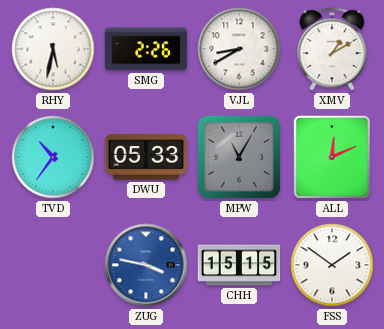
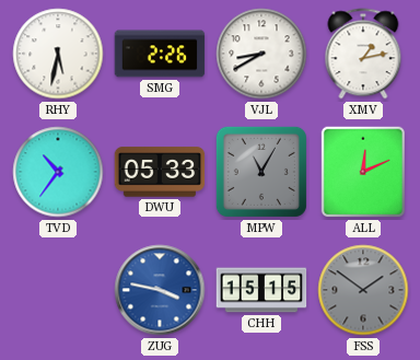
XMV: 1:10 -> 1:13
FSS dial: white -> grey
